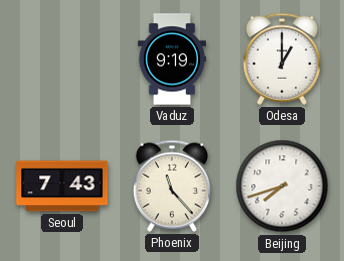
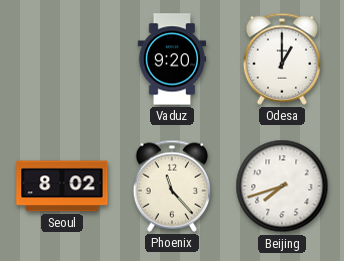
Vaduz: 9:19 -> 9:20
Seoul: 7:43 -> 8:02
